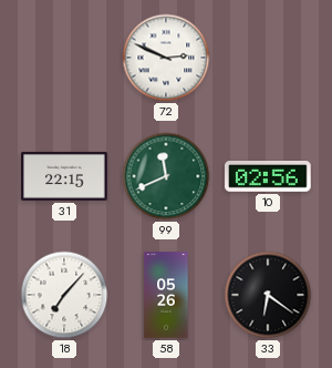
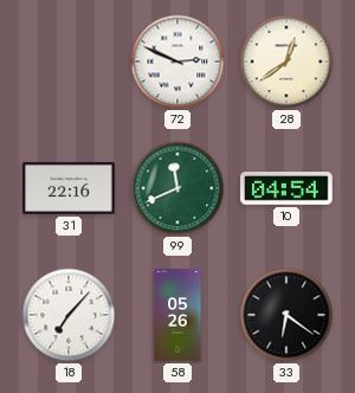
28: none -> 12:39
31: 22:15 -> 22:16
10: 02:56 -> 04:54
